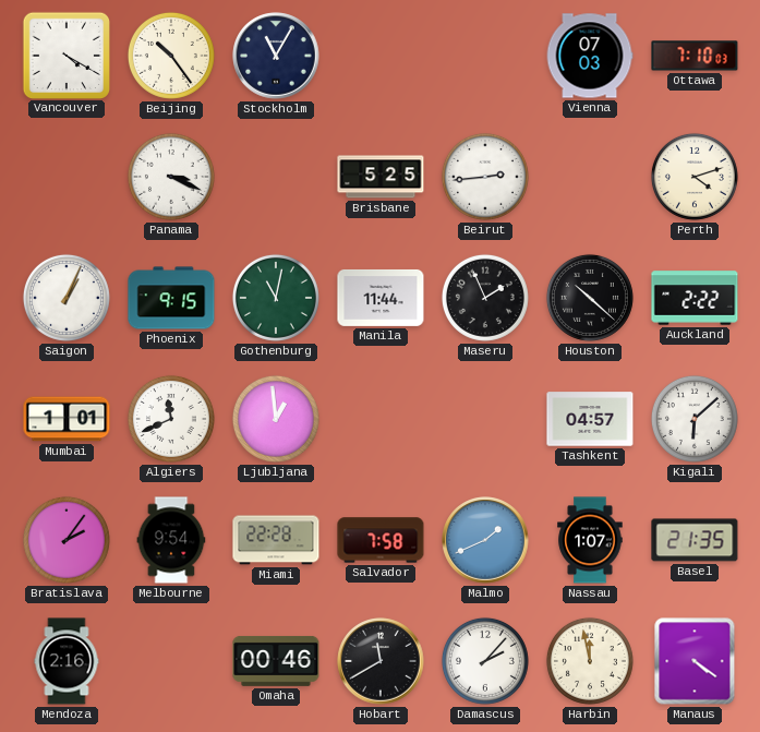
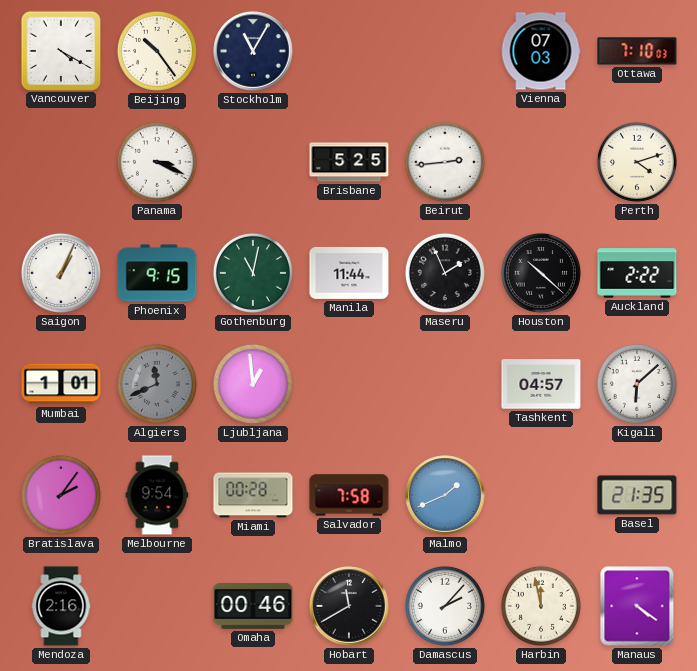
Algiers dial: white -> grey
Miami: 22:28 -> 00:28
Nassau: 1:07 -> none
